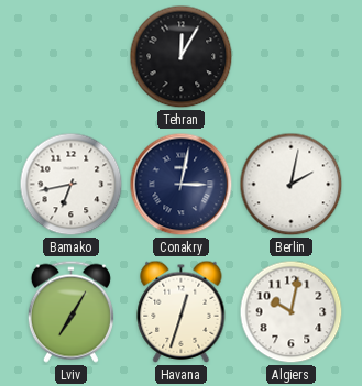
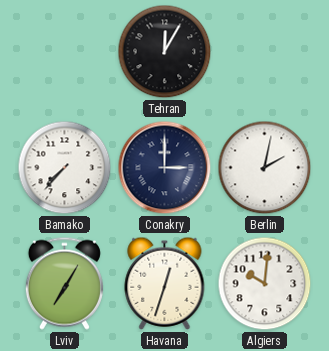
Bamako: 6:43 -> 7:37
Conakry: 3:02 -> 3:00
Algiers: 10:02 -> 10:01
